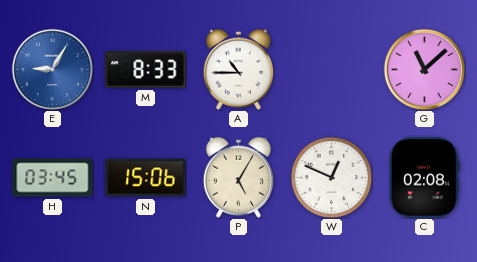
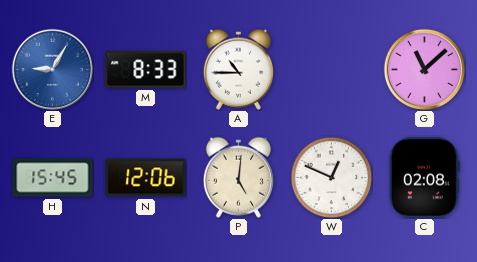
H: 03:45 -> 15:45
N: 15:06 -> 12:06
P: 5:05 -> 5:01
